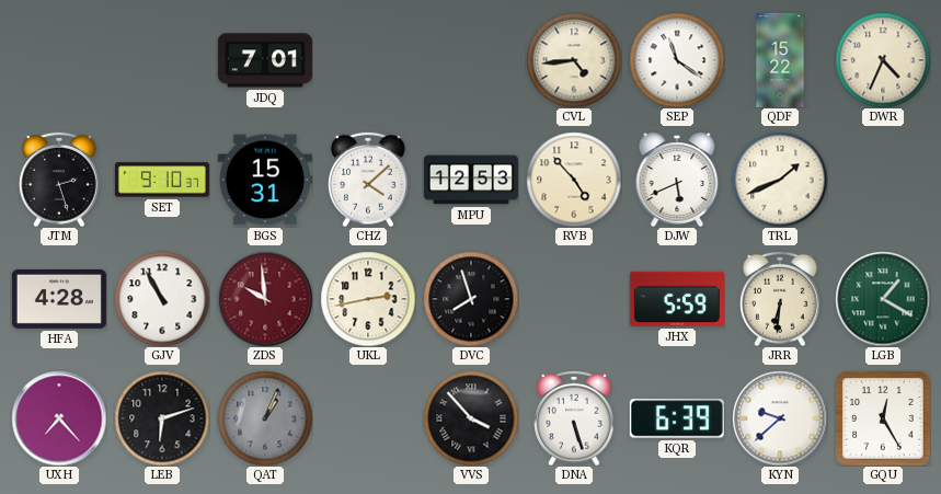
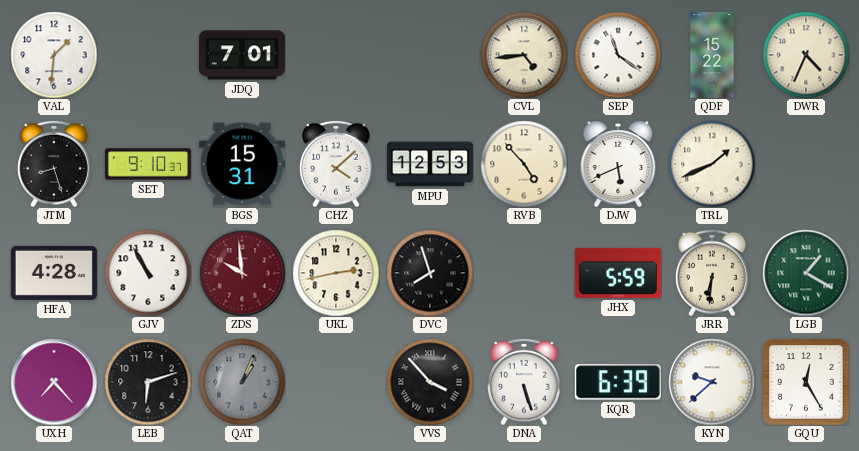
VAL: none -> 1:31
JTM: 2:27 -> 8:27
